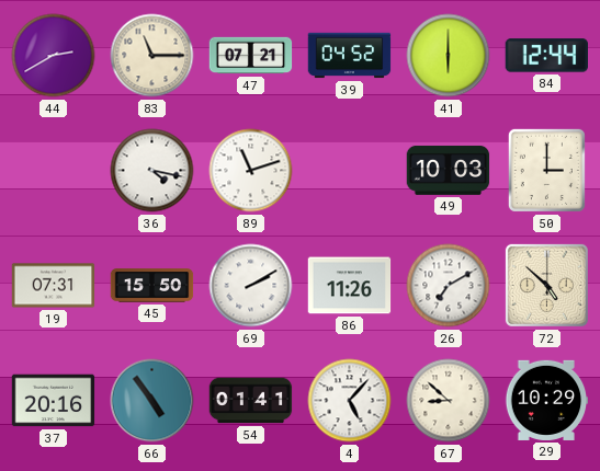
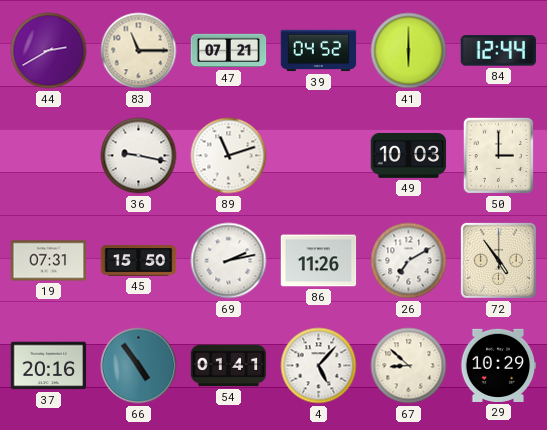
36: 4:17 -> 9:17
69: 2:10 -> 2:13
72: 4:52 -> 4:54
